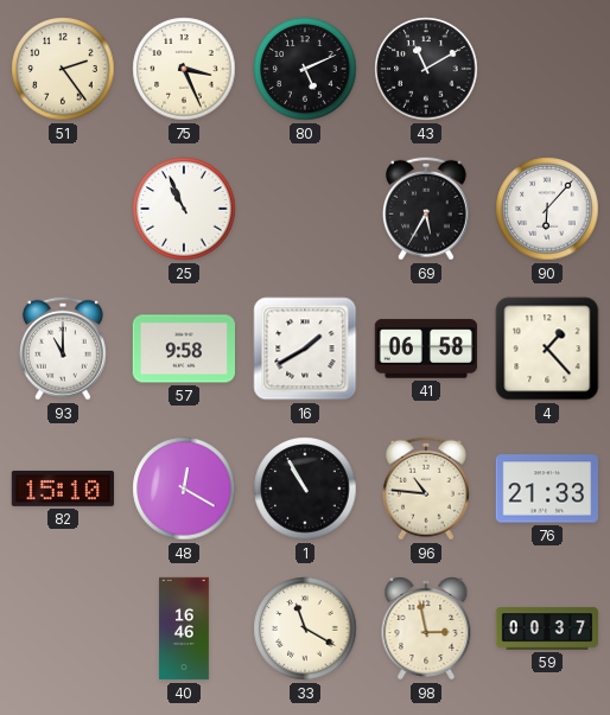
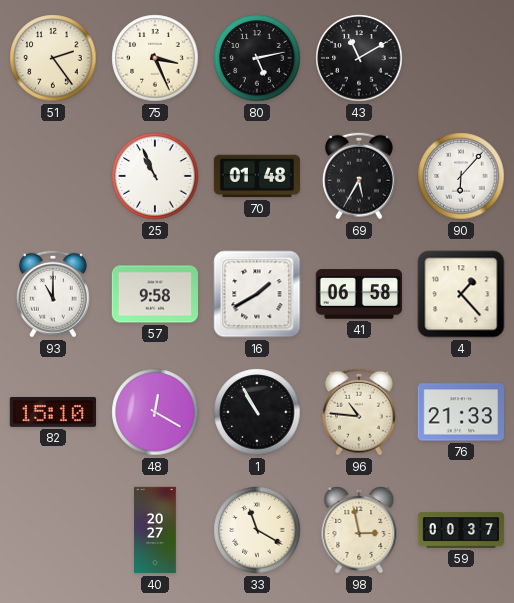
80: 5:11 -> 5:13
70: none -> 01:48
40: 16:46 -> 20:27
